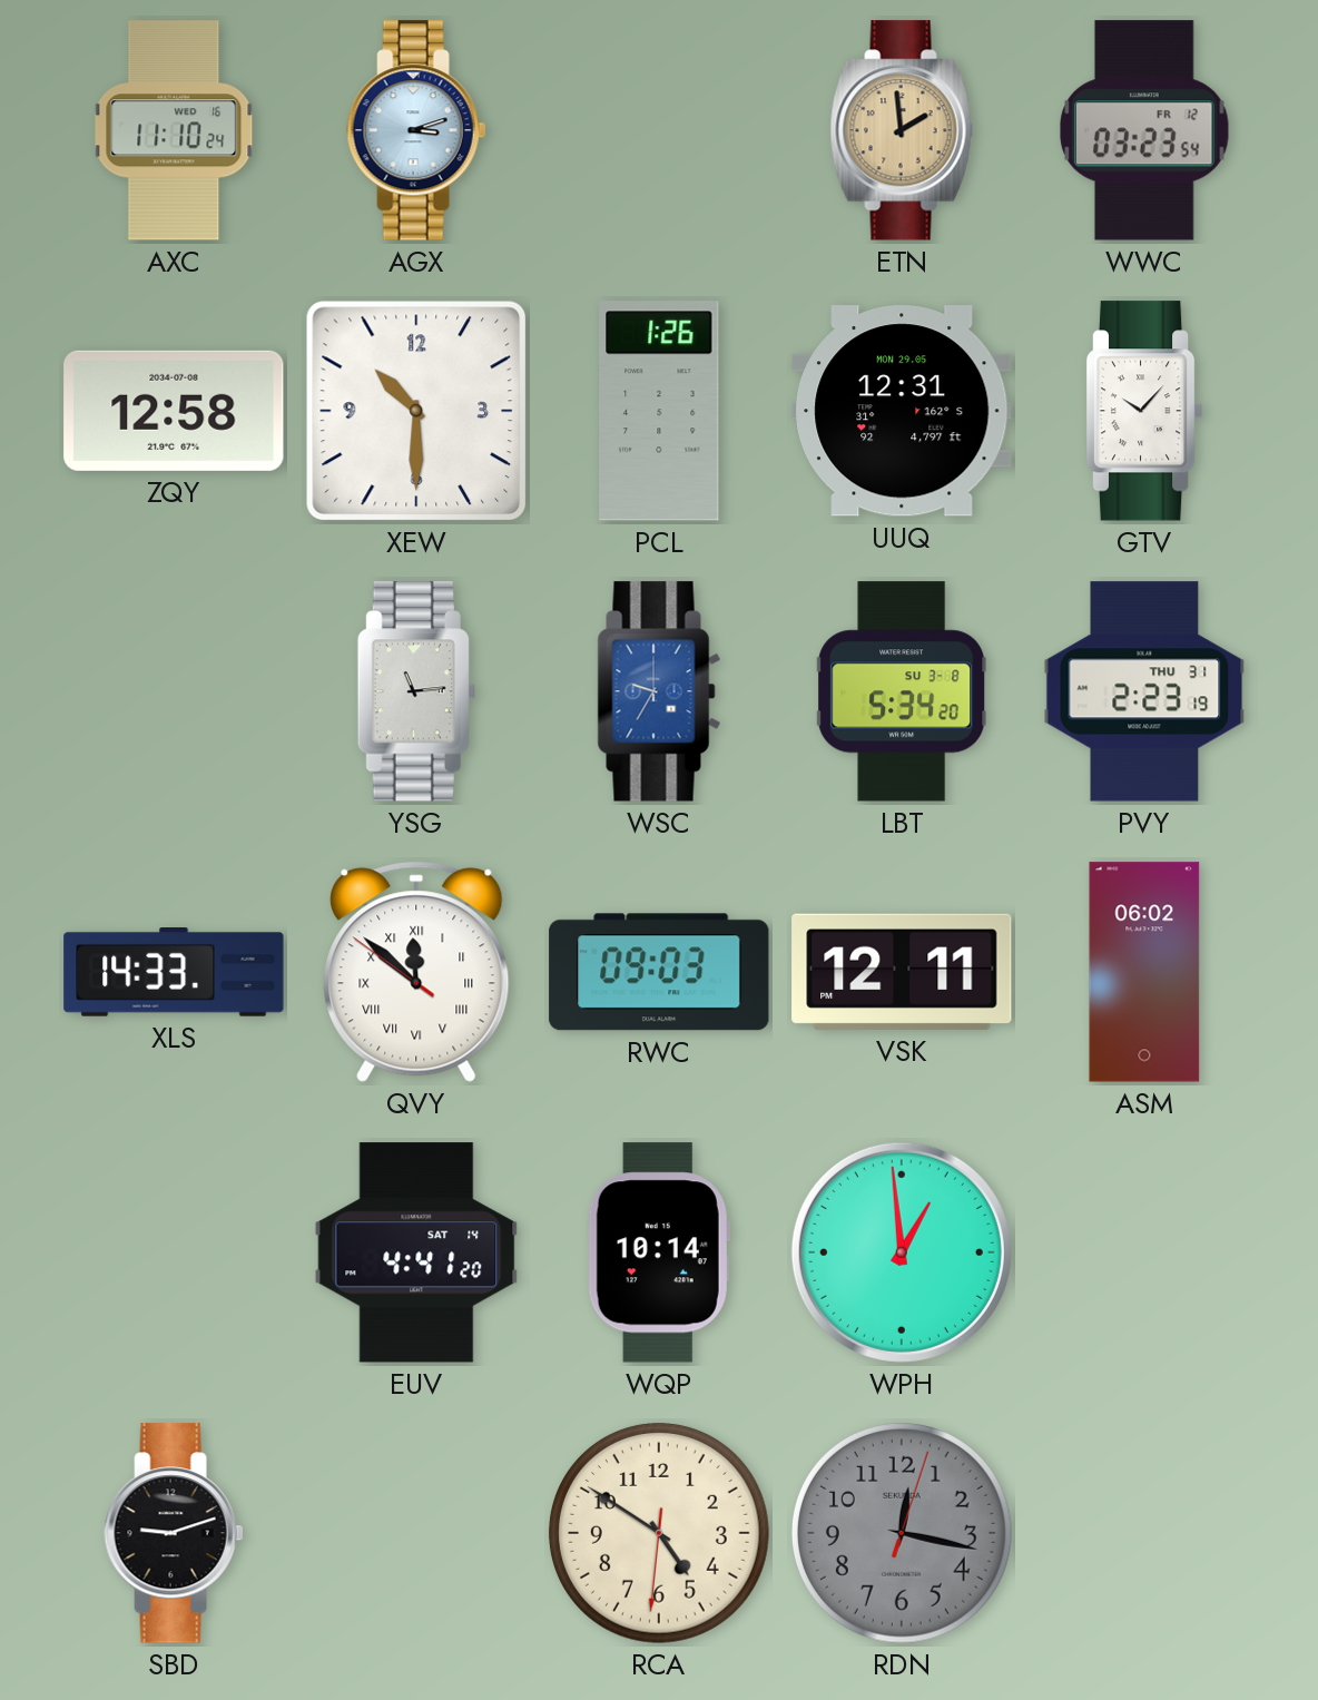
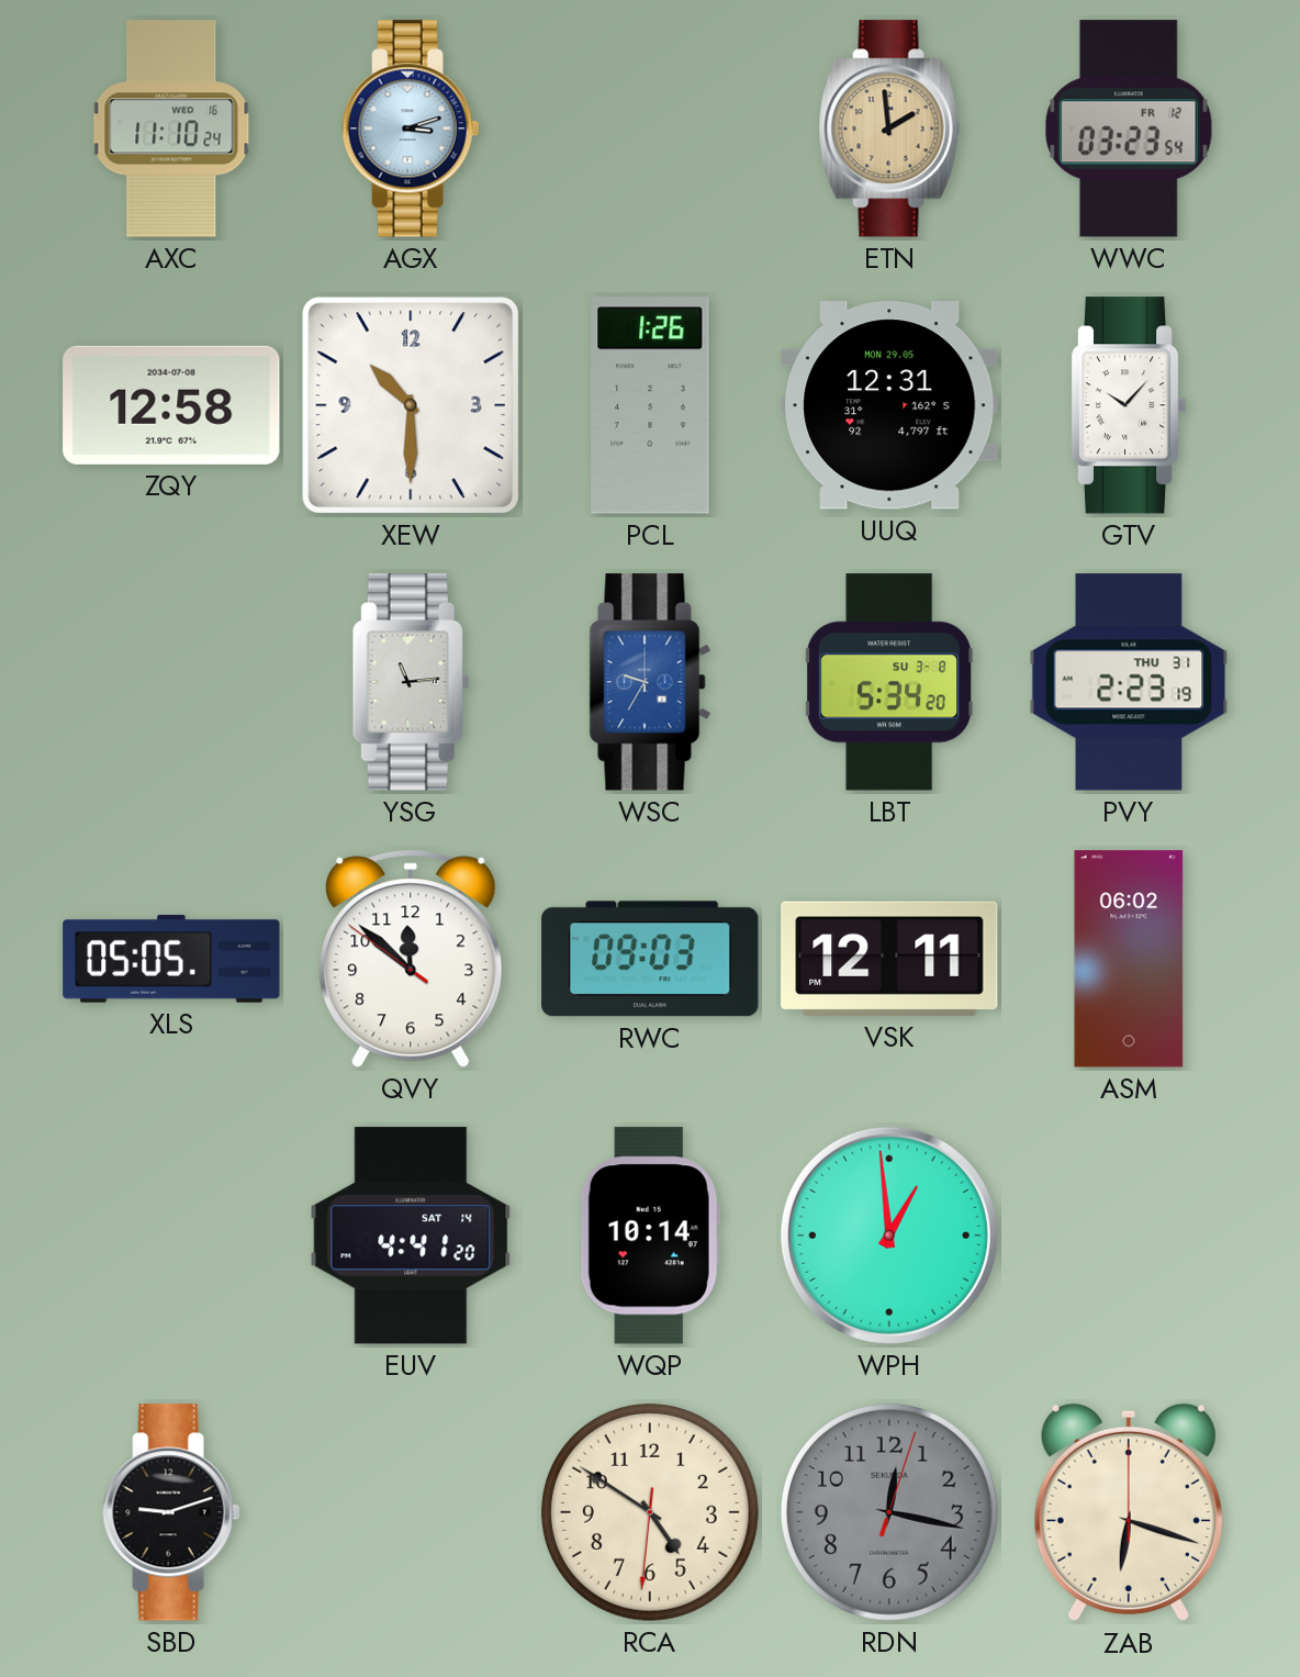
XLS: 14:33 -> 05:05
QVY numerals: Roman -> Arabic
ZAB: none -> 6:18
